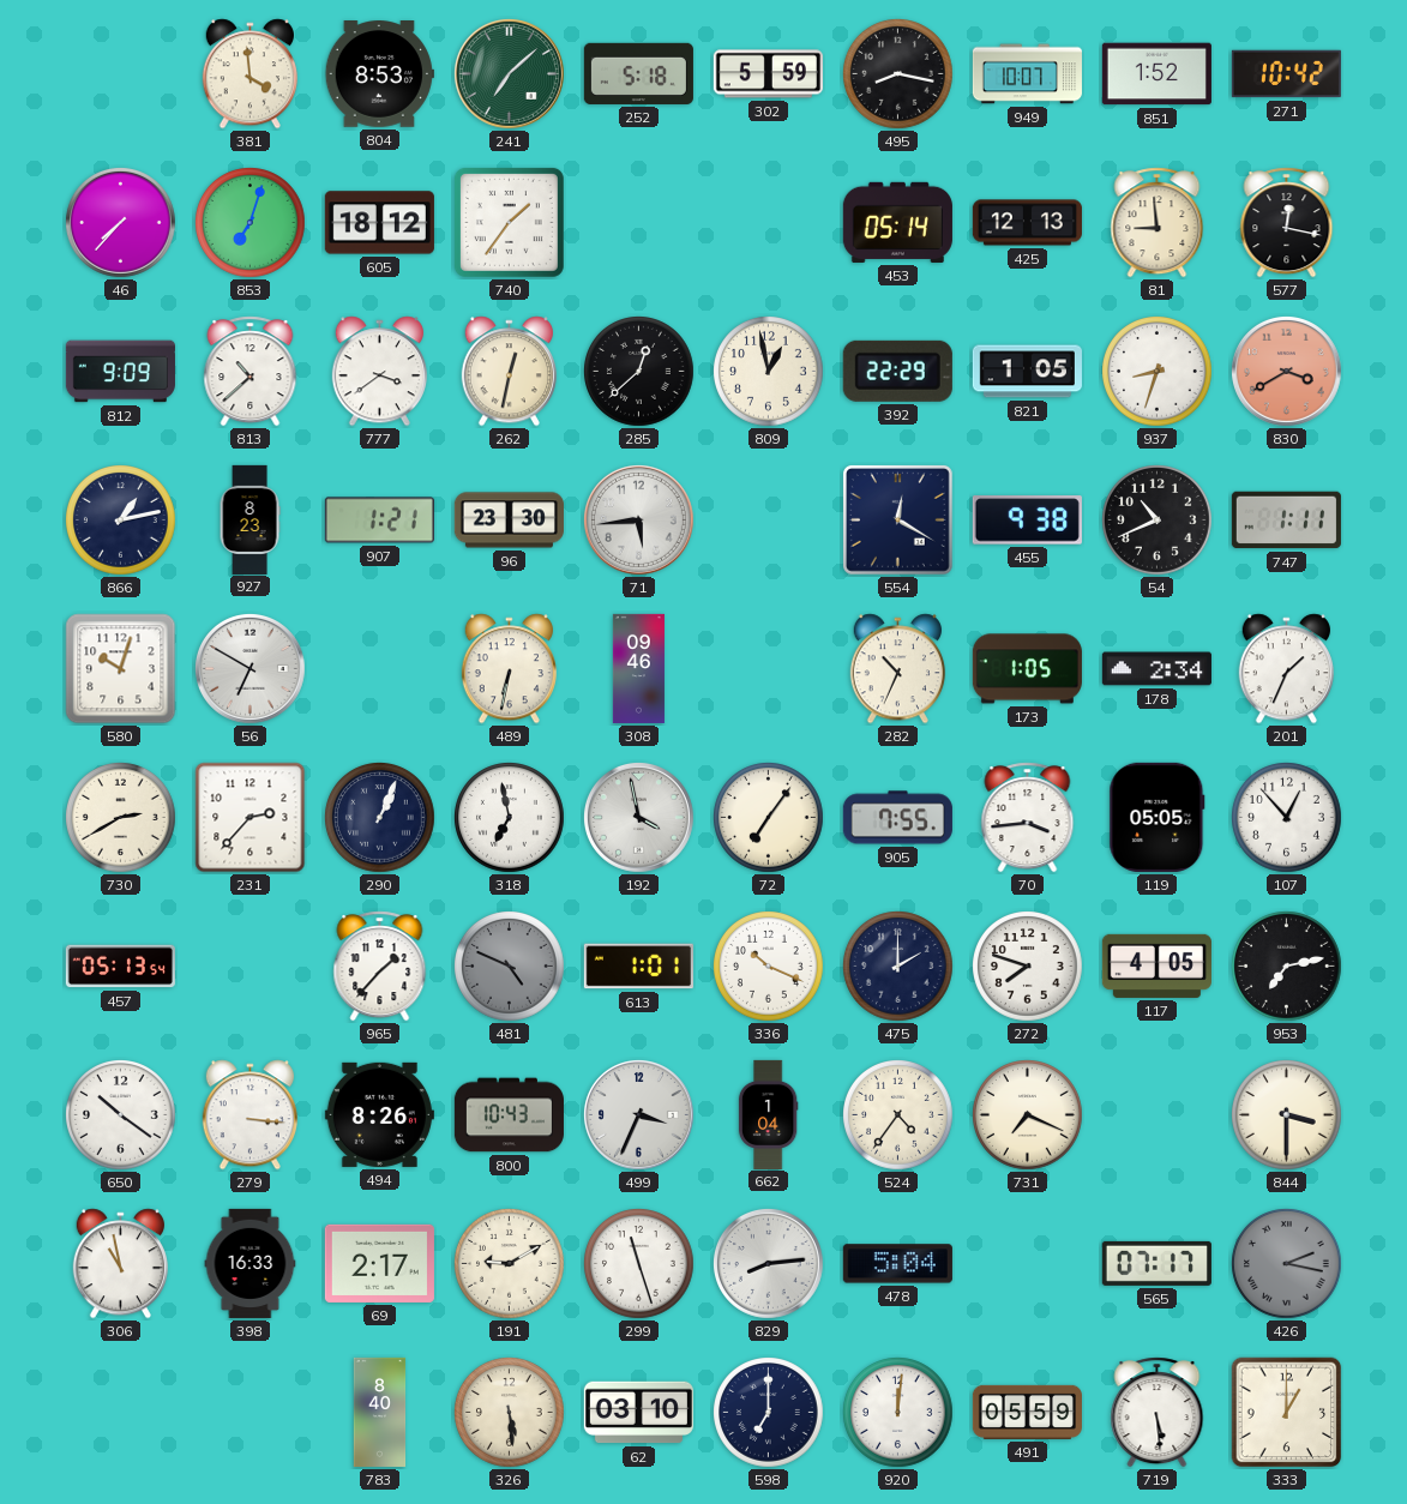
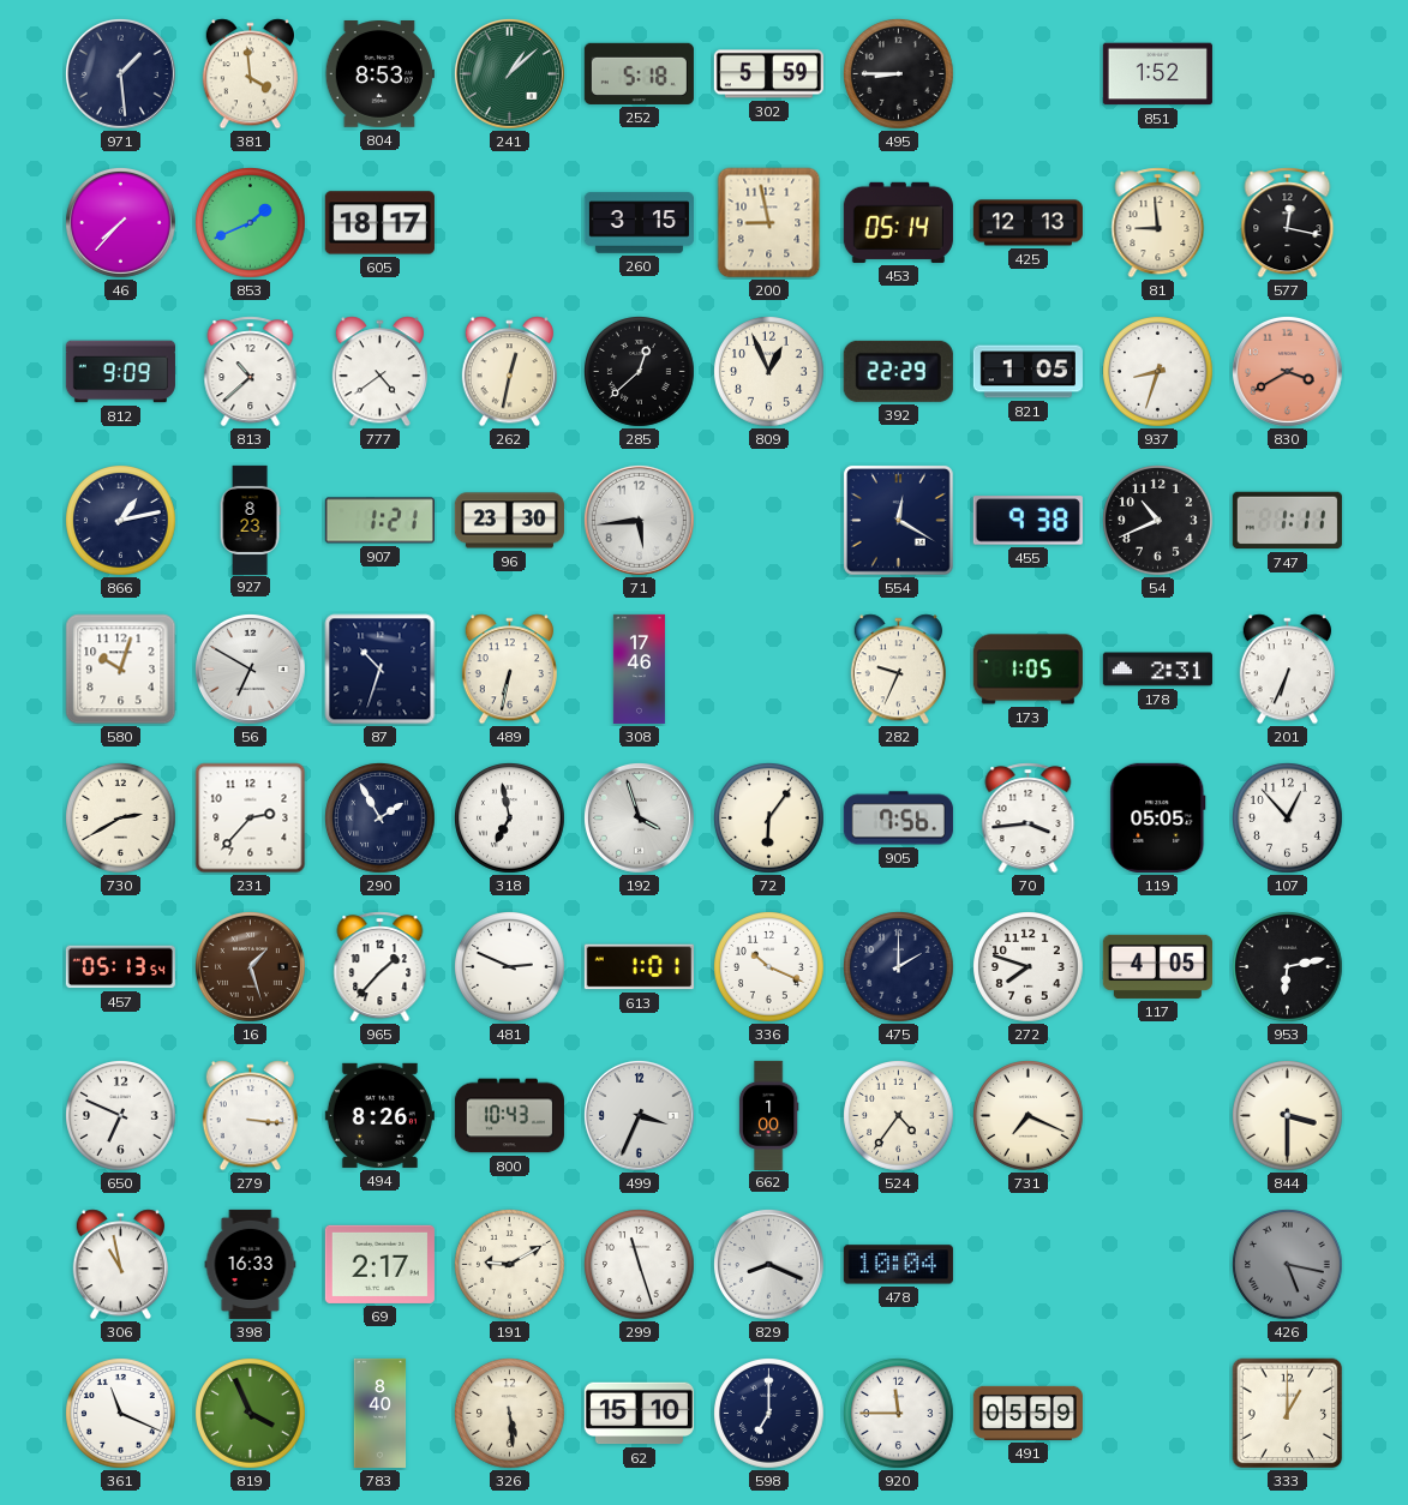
971: none -> 1:29
241: 7:08 -> 1:08
495: 8:17 -> 8:45
949: 10:07 -> none
271: 10:42 -> none
853: 7:03 -> 1:41
605: 18:12 -> 18:17
740: 1:36 -> none
260: none -> 3:15
200: none -> 8:58
777: 3:39 -> 4:39
809: 12:58 -> 12:56
87: none -> 10:33
308: 09:46 -> 17:46
282: 10:34 -> 9:34
178: 2:34 -> 2:31
201: 1:34 -> 6:34
290: 1:04 -> 1:55
192: 3:58 -> 3:57
72: 7:06 -> 6:06
905: 7:55 -> 7:56
16: none -> 1:27
481: 4:49 -> 2:49
481 dial: grey -> white
953: 7:13 -> 6:13
650: 10:21 -> 6:49
662: 1:04 -> 1:00
829: 8:14 -> 8:19
478: 5:04 -> 10:04
565: 07:17 -> none
426: 2:17 -> 5:17
361: none -> 11:19
819: none -> 3:56
62: 03:10 -> 15:10
920: 12:01 -> 11:45
719: 5:29 -> none
